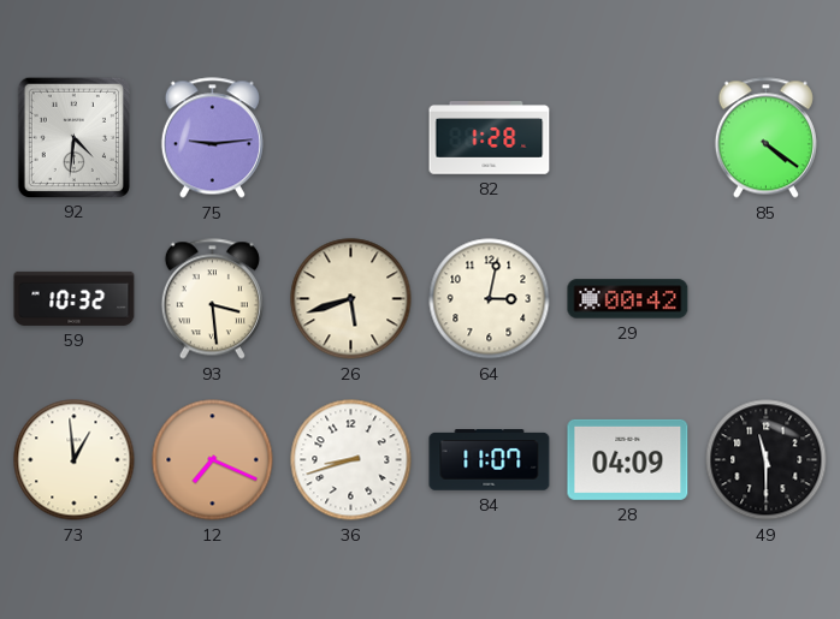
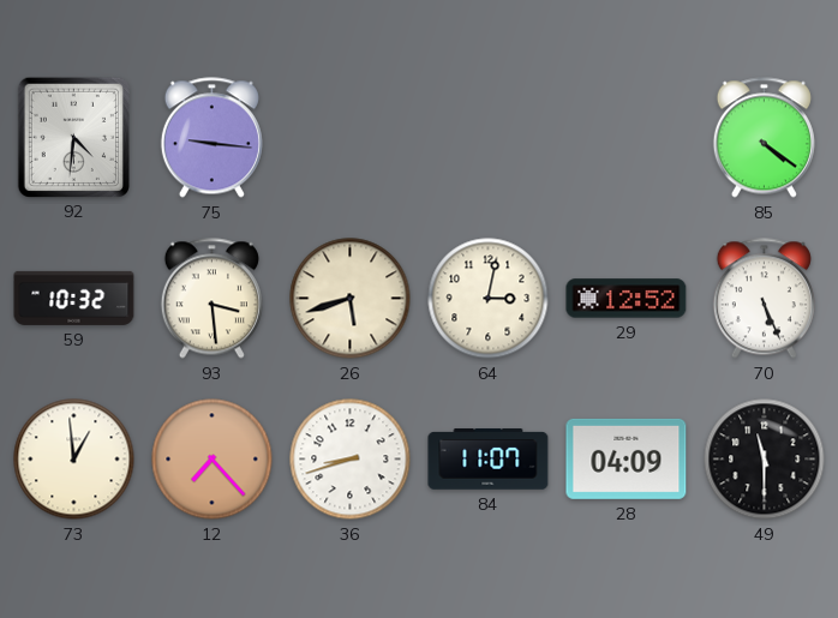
75: 9:14 -> 9:16
82: 1:28 -> none
29: 00:42 -> 12:52
70: none -> 5:26
12: 7:19 -> 7:23
